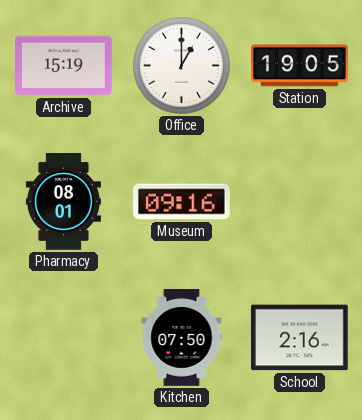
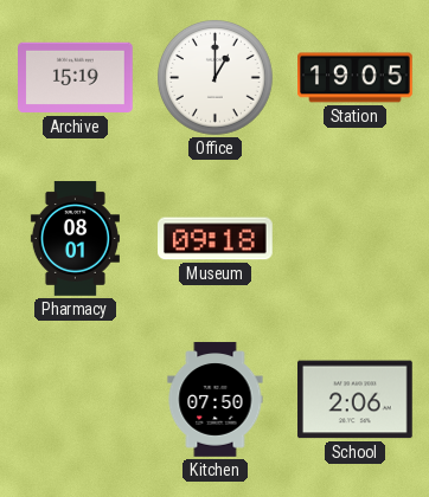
Museum: 09:16 -> 09:18
School: 2:16 -> 2:06
